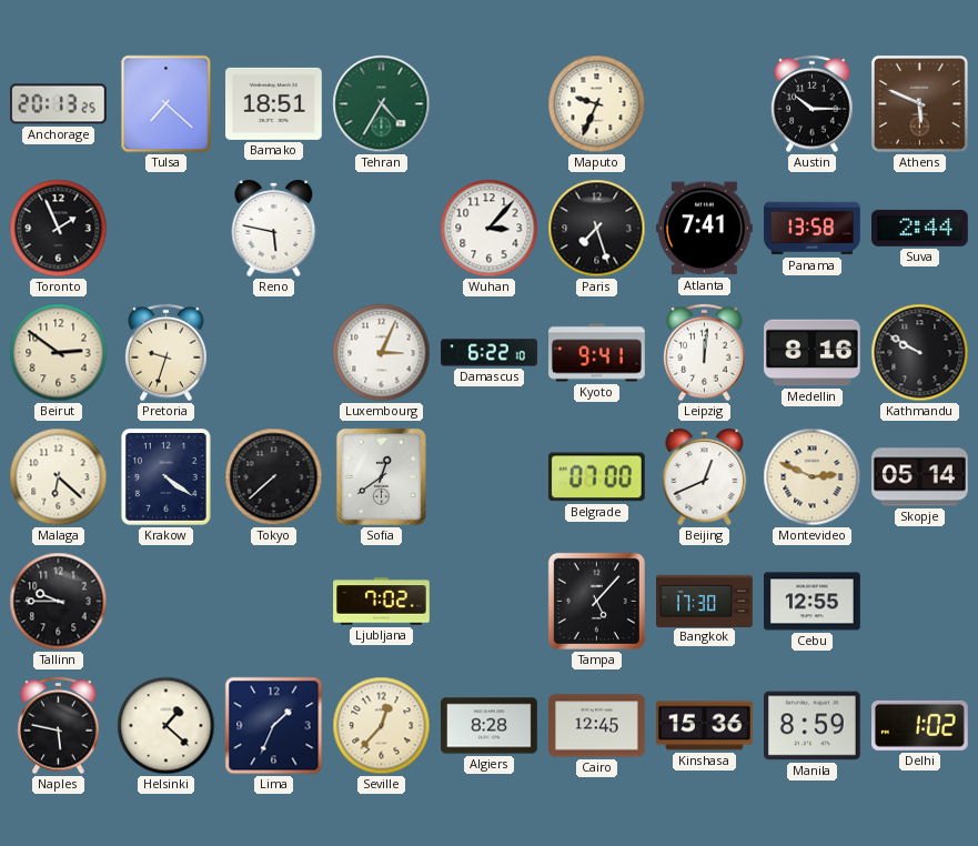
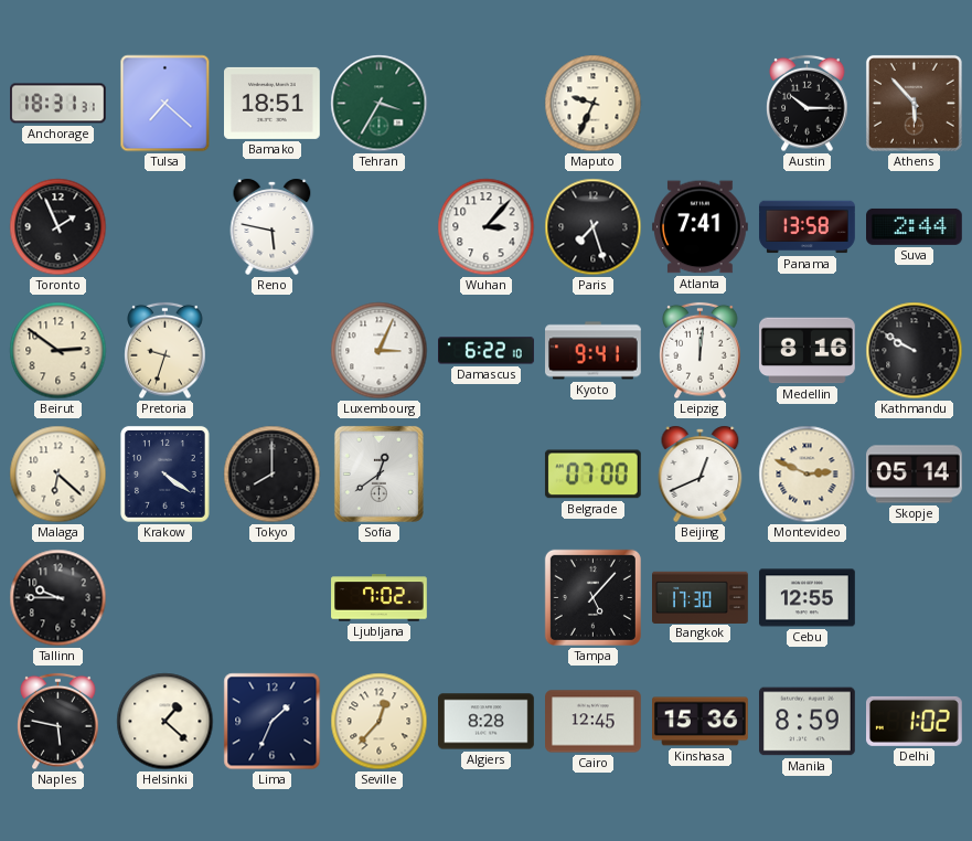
Anchorage: 20:13 -> 18:31
Tehran: 4:35 -> 3:35
Athens: 5:49 -> 5:53
Tokyo: 7:38 -> 8:00
